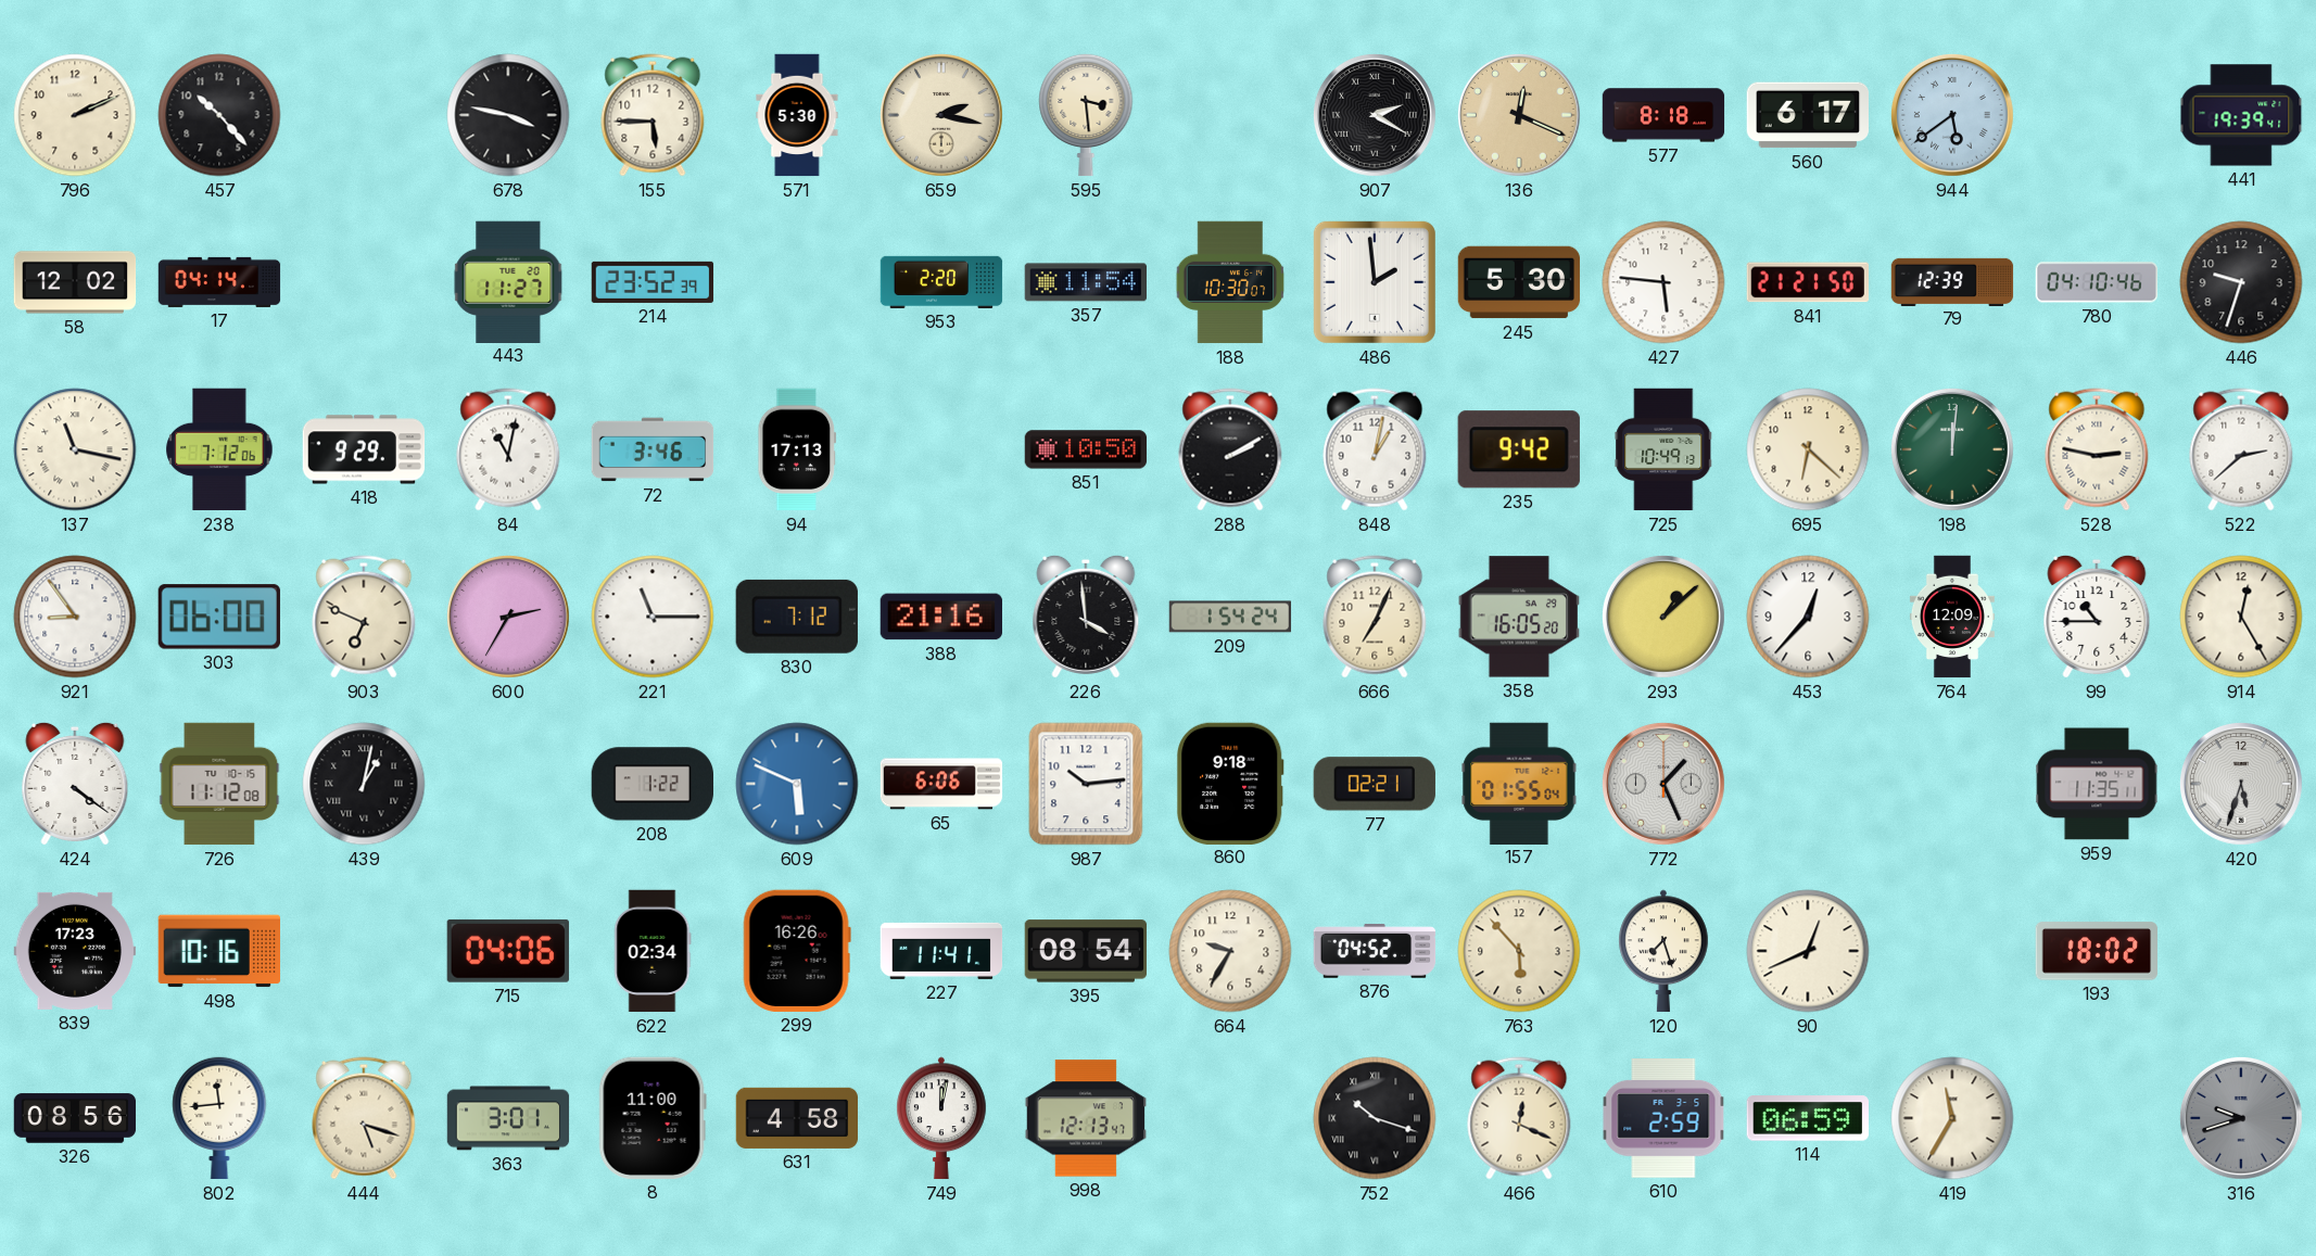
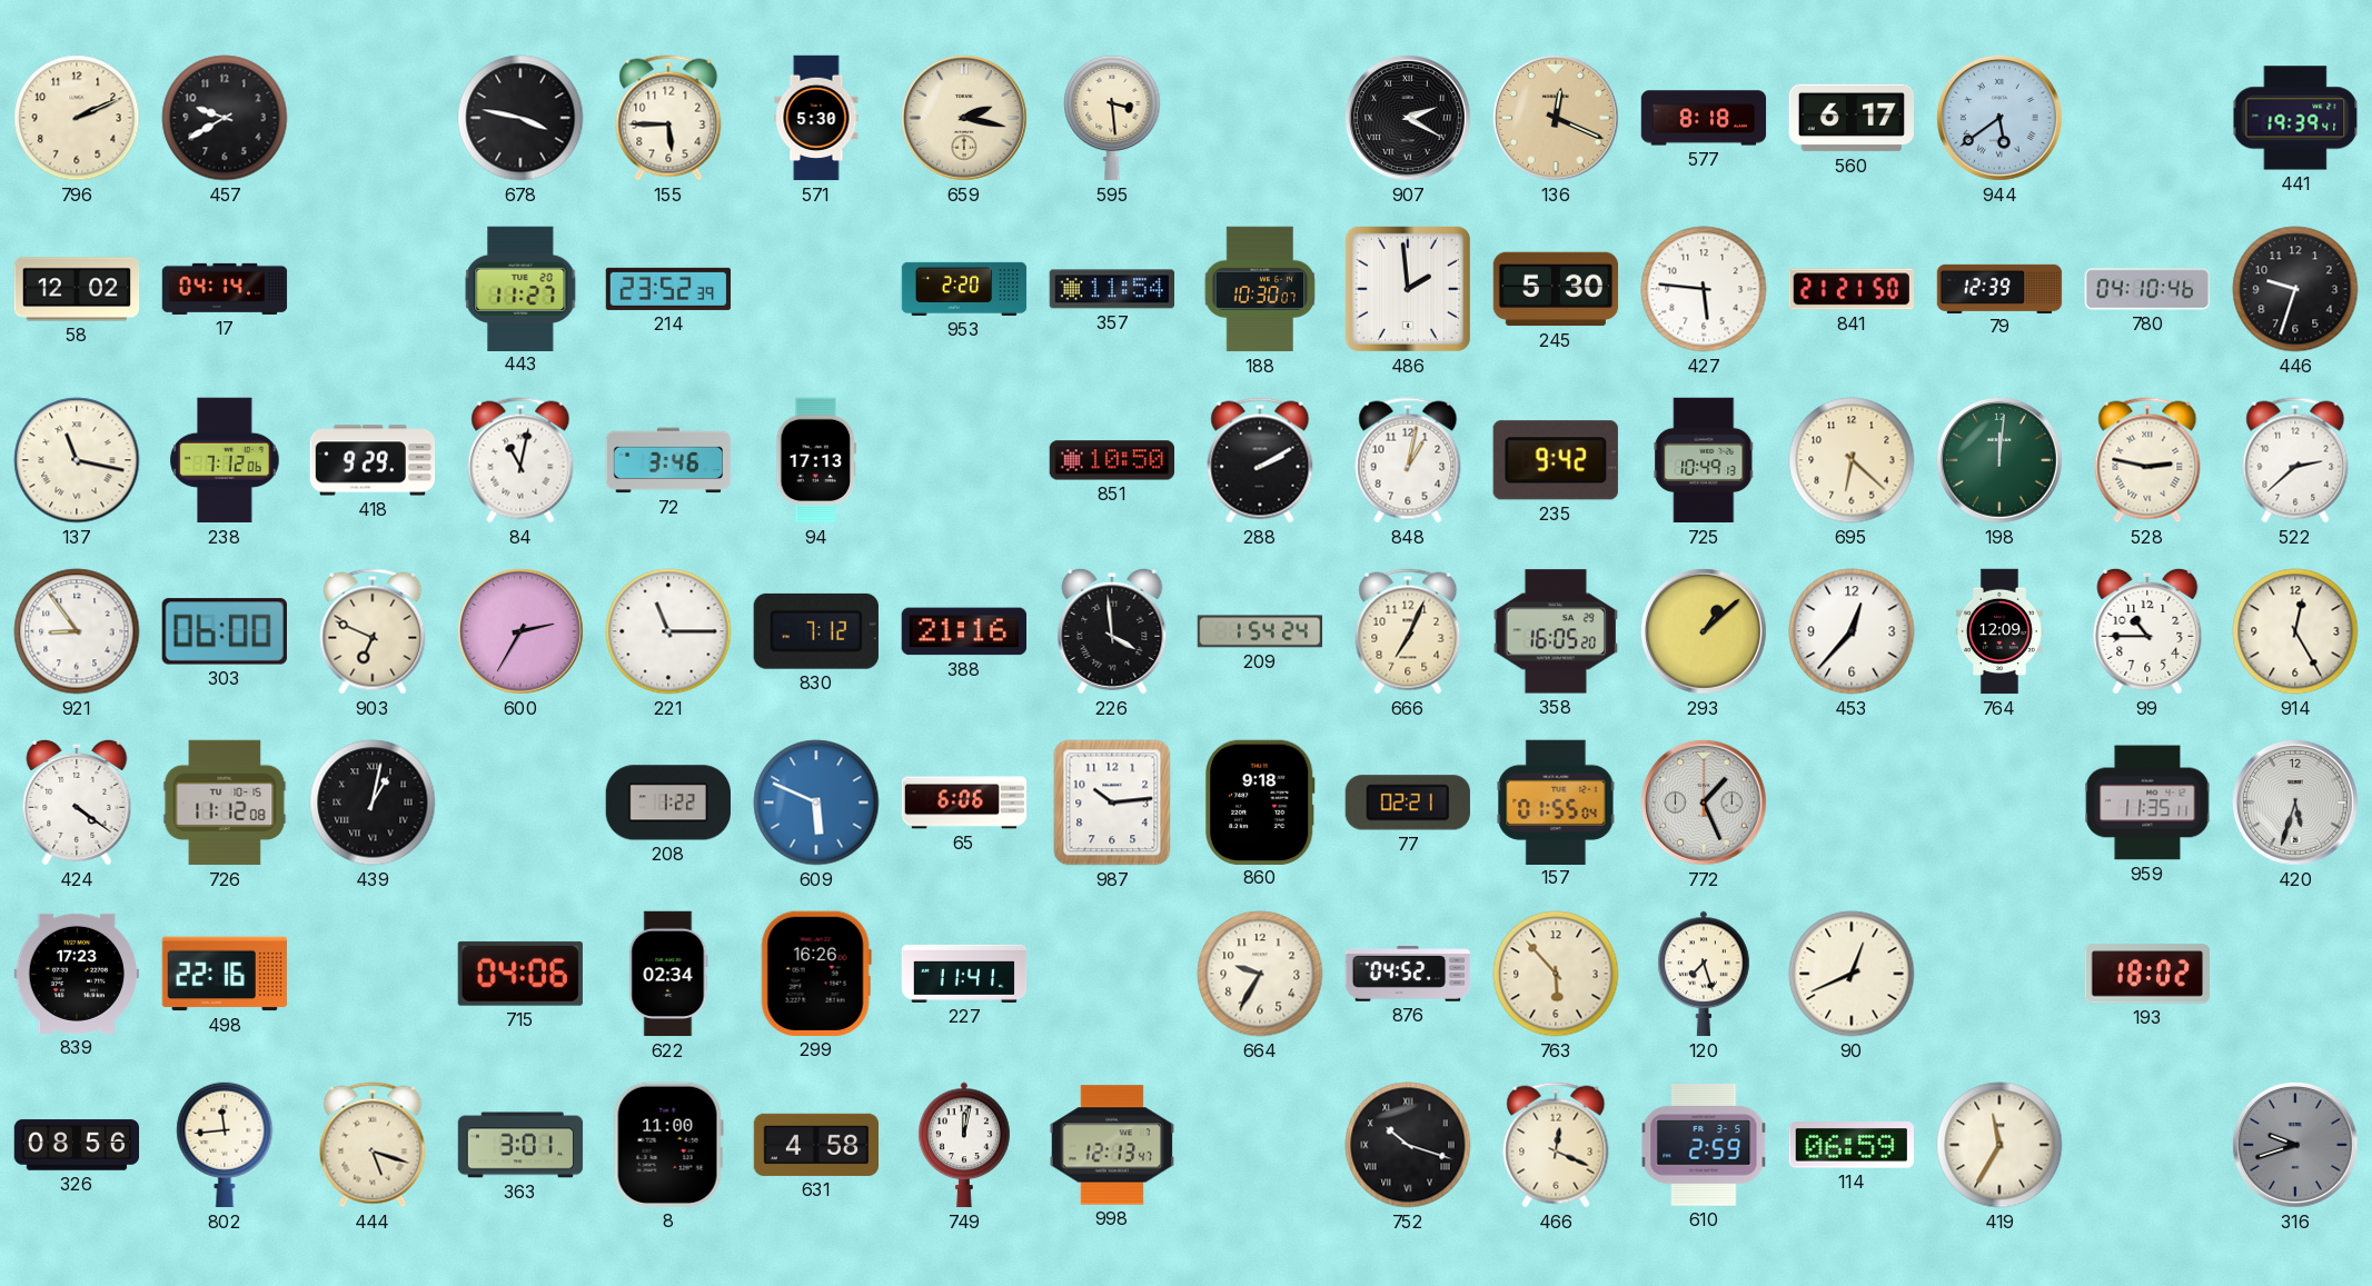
457: 10:23 -> 9:40
498: 10:16 -> 22:16
395: 08:54 -> none
